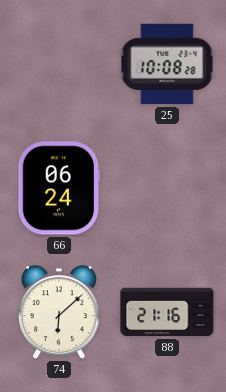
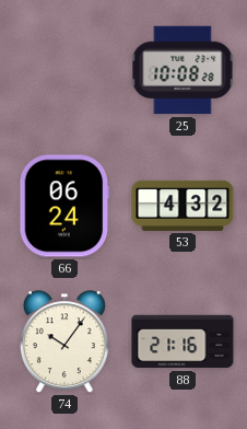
53: none -> 4:32
74: 6:08 -> 10:06
